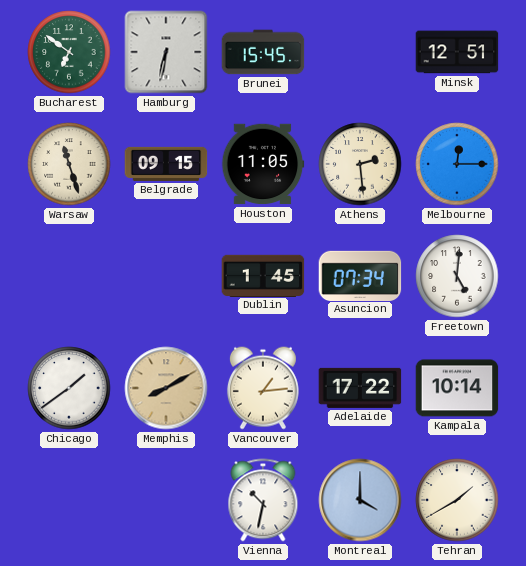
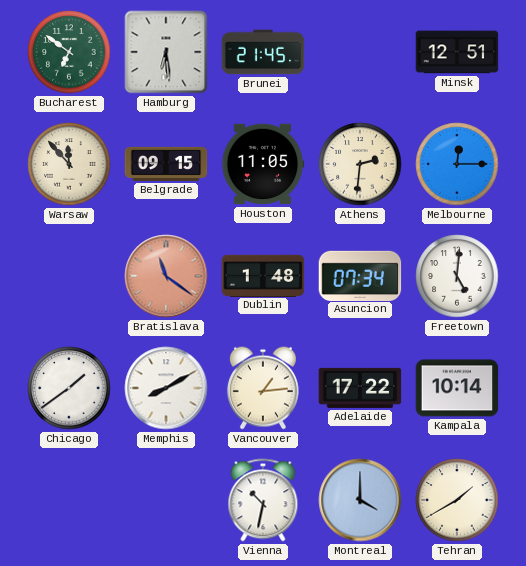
Hamburg: 6:32 -> 6:29
Brunei: 15:45 -> 21:45
Warsaw: 11:27 -> 11:53
Athens: 2:29 -> 2:31
Bratislava: none -> 11:21
Dublin: 1:45 -> 1:48
Memphis dial: champagne -> white
